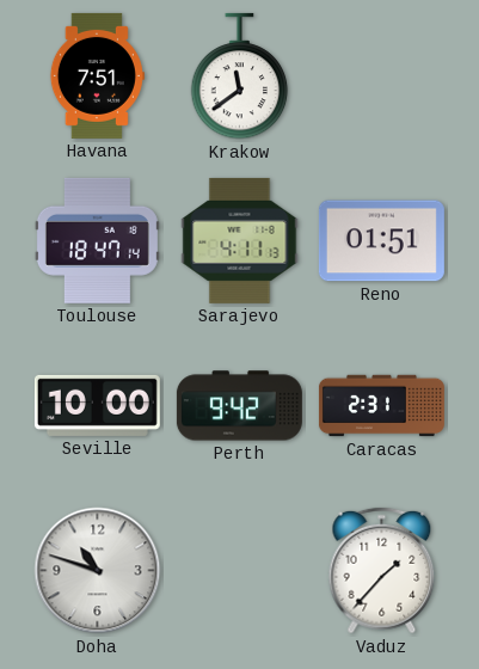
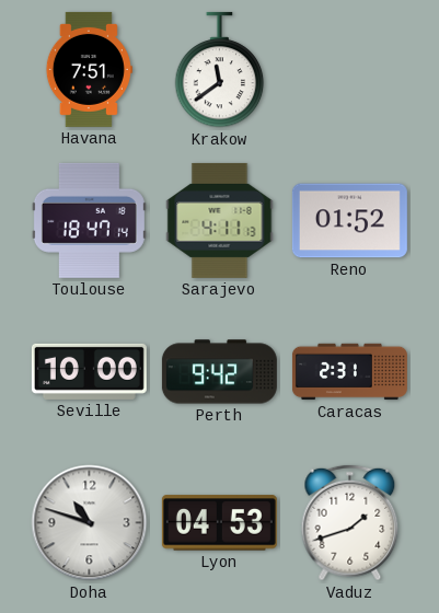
Reno: 01:51 -> 01:52
Lyon: none -> 04:53
Vaduz: 1:37 -> 1:42
